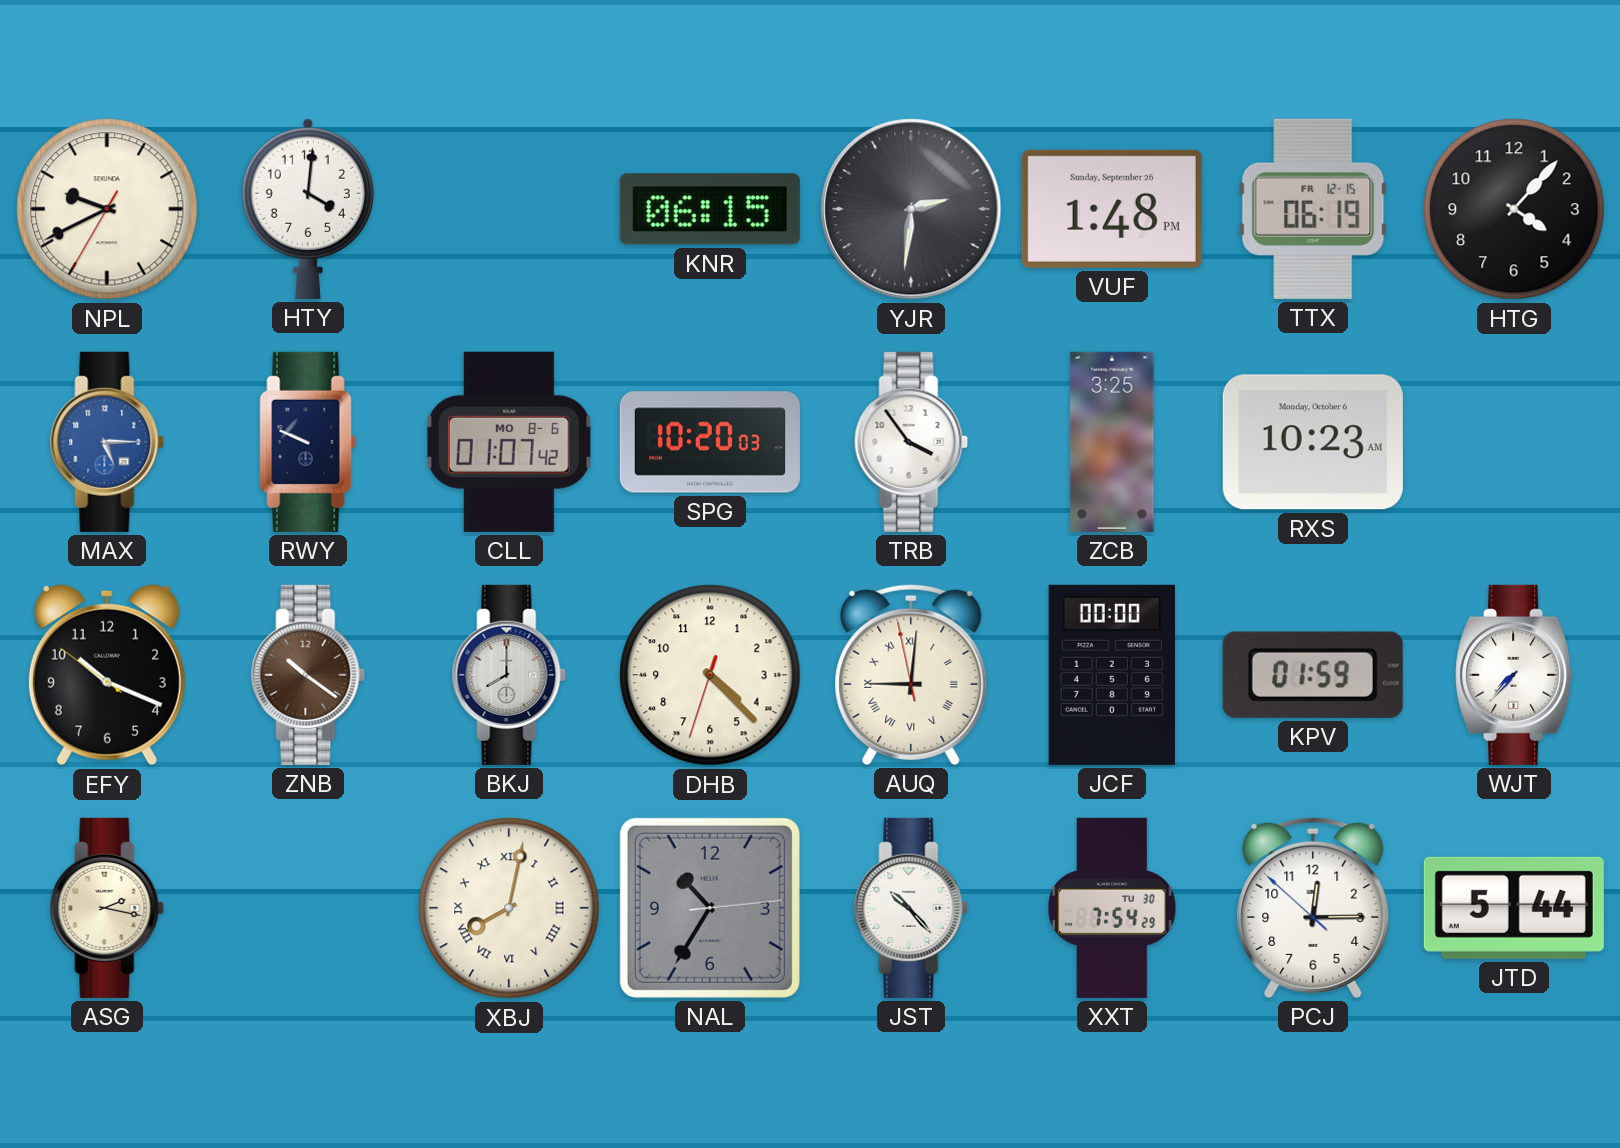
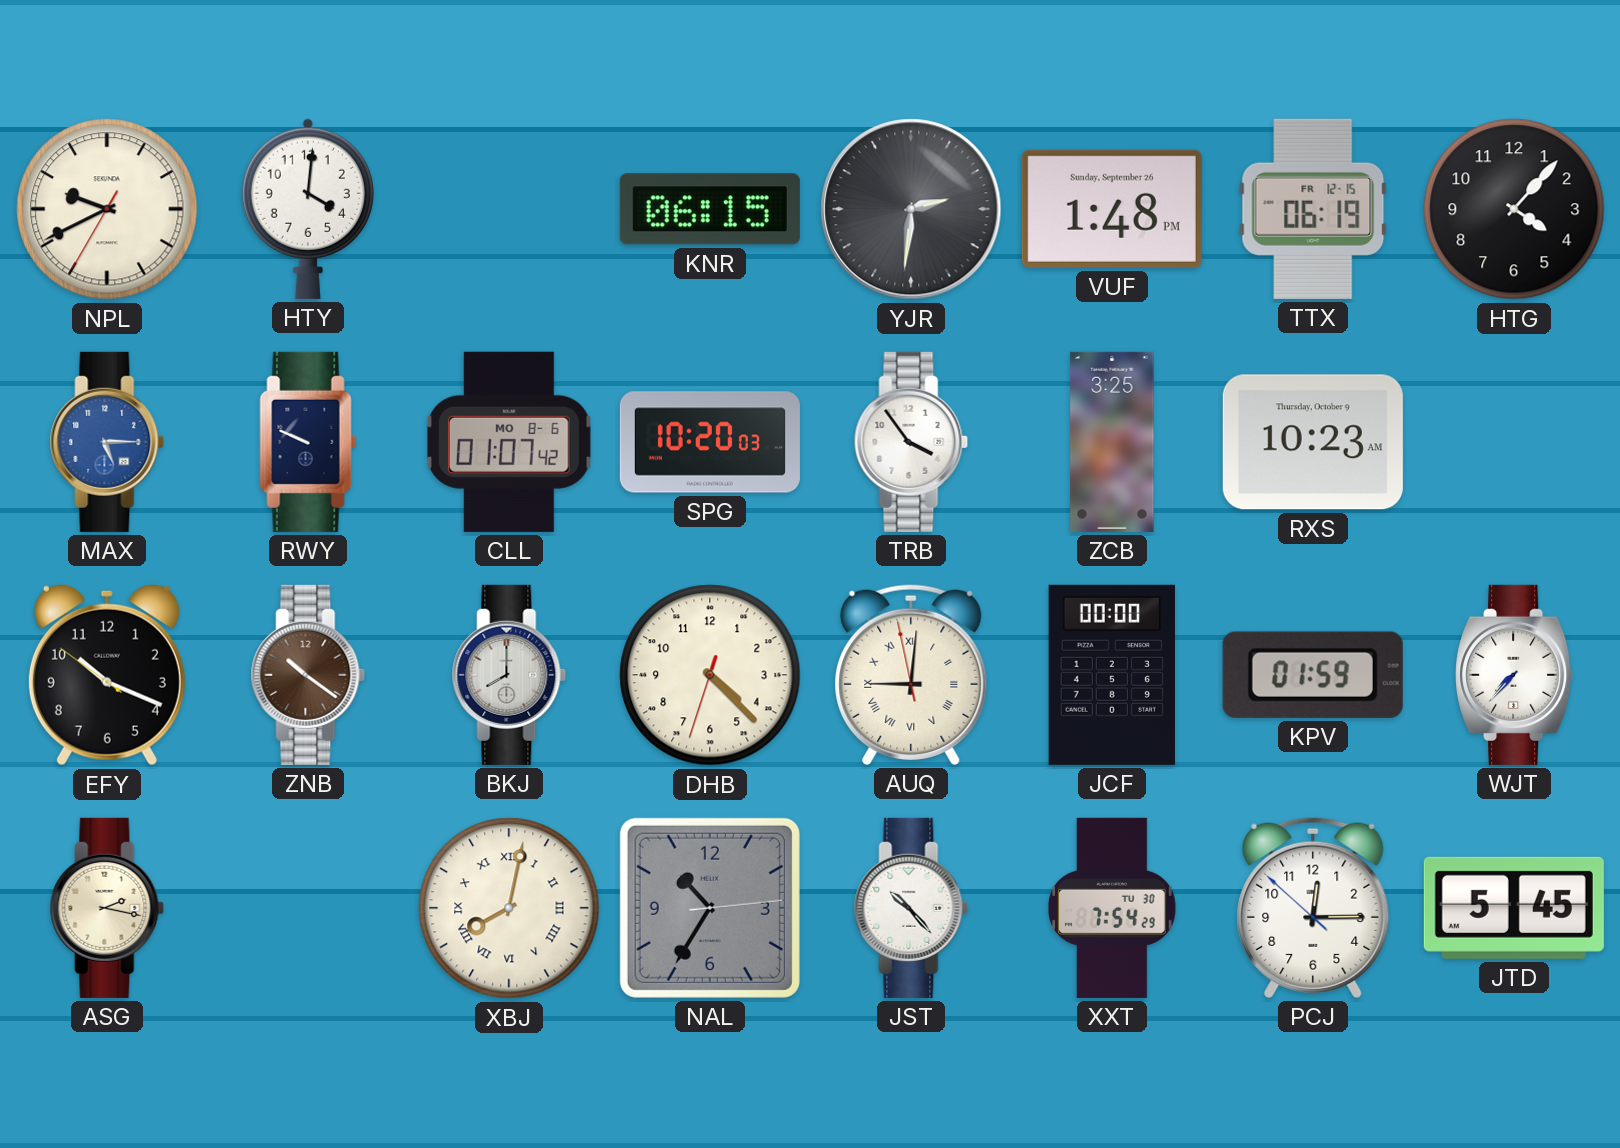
RXS date: Monday, October 6 -> Thursday, October 9
JTD: 5:44 -> 5:45
